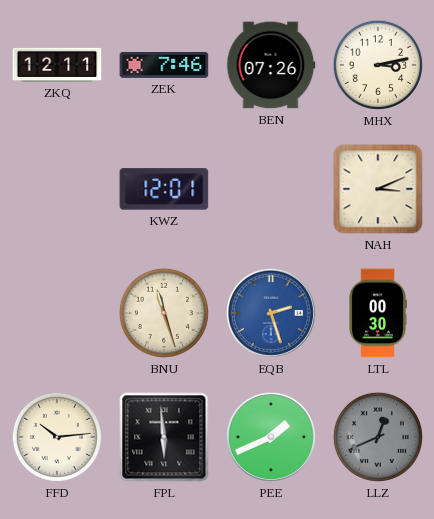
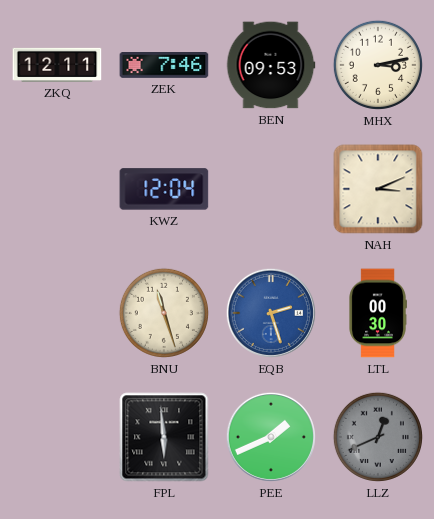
BEN: 07:26 -> 09:53
KWZ: 12:01 -> 12:04
FFD: 10:14 -> none
